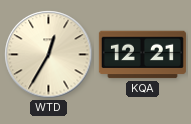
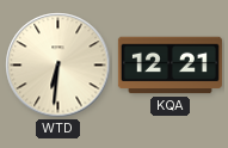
WTD: 12:35 -> 6:31
